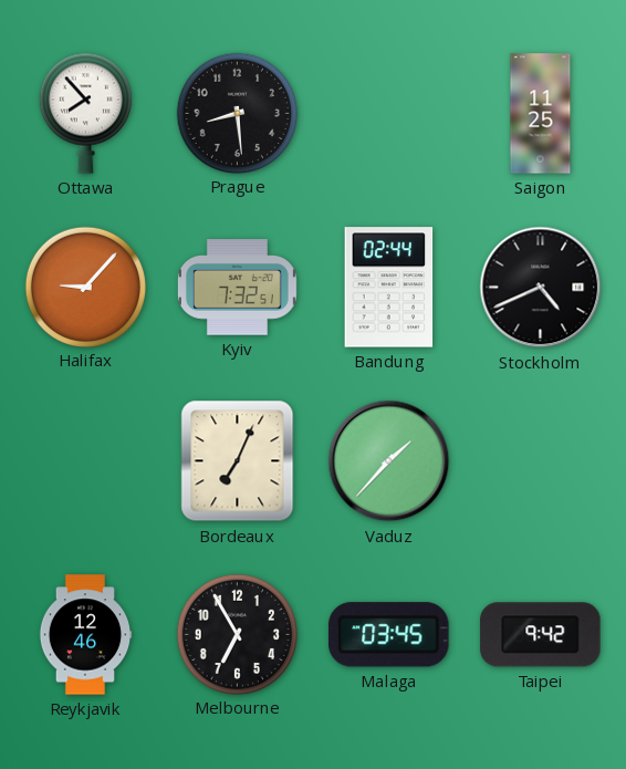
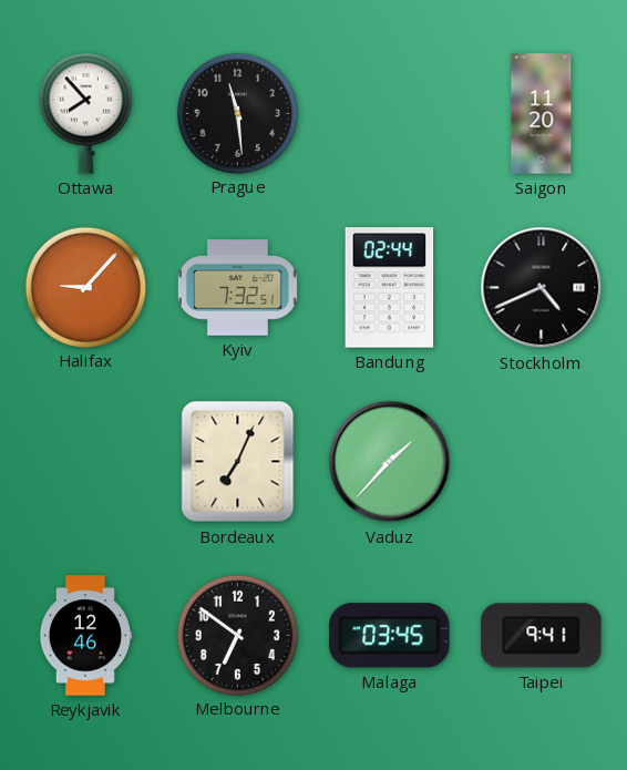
Prague: 8:29 -> 11:29
Saigon: 11:25 -> 11:20
Melbourne: 6:55 -> 6:51
Taipei: 9:42 -> 9:41
